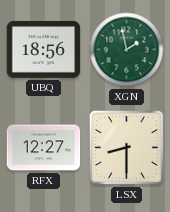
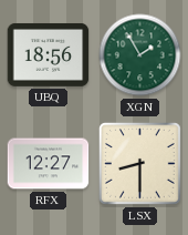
XGN: 1:58 -> 1:55
